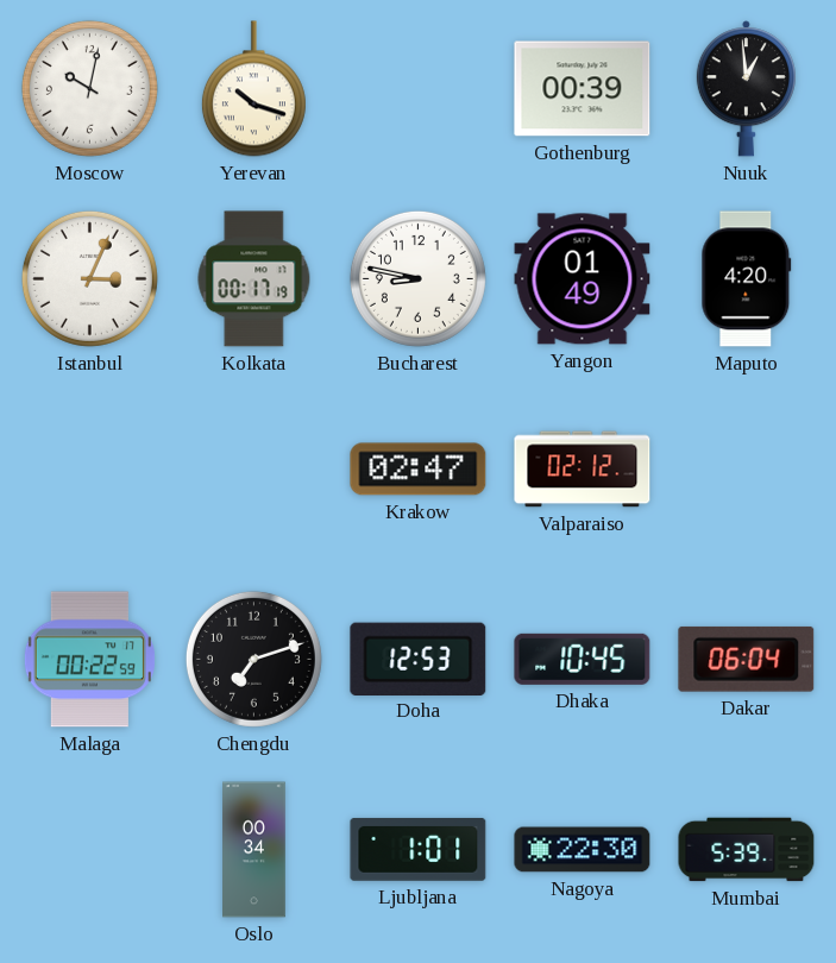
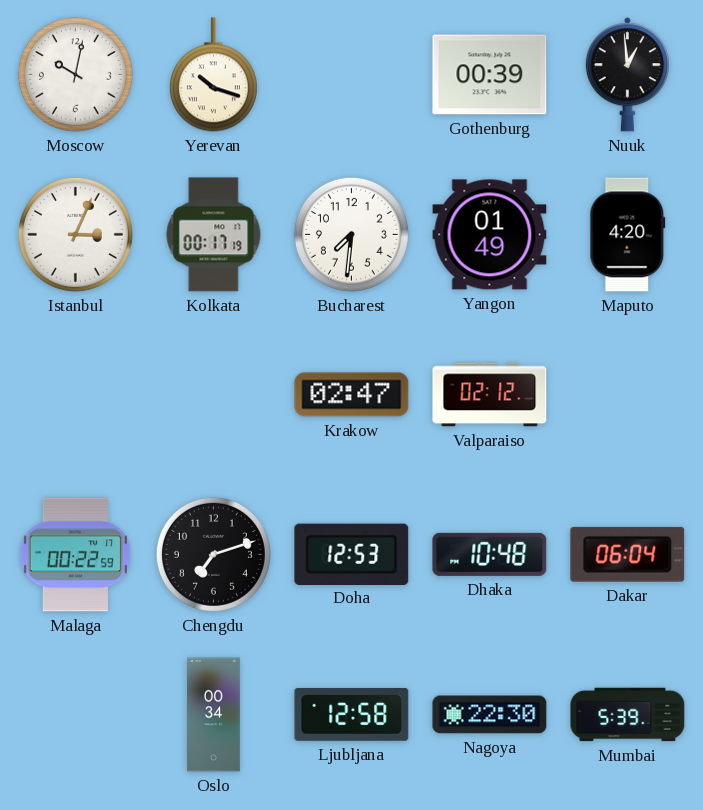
Bucharest: 8:47 -> 7:31
Dhaka: 10:45 -> 10:48
Ljubljana: 1:01 -> 12:58
